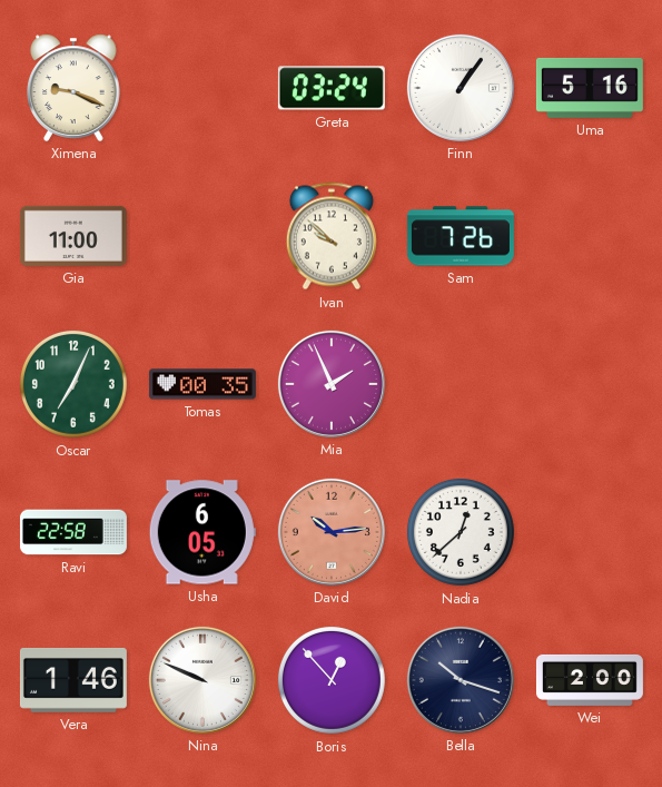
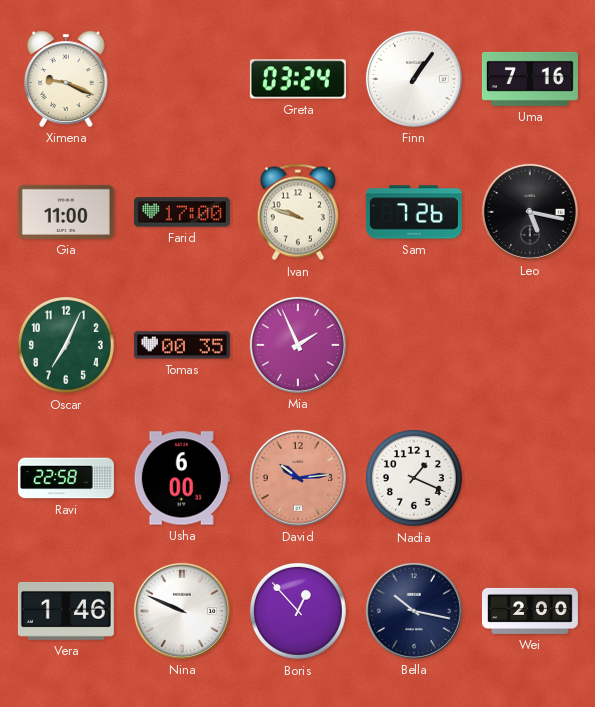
Uma: 5:16 -> 7:16
Farid: none -> 17:00
Ivan: 9:52 -> 9:48
Leo: none -> 5:17
Usha: 6:05 -> 6:00
Nadia: 12:38 -> 1:19
Bella: 10:18 -> 10:17
